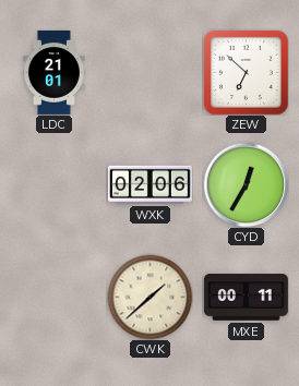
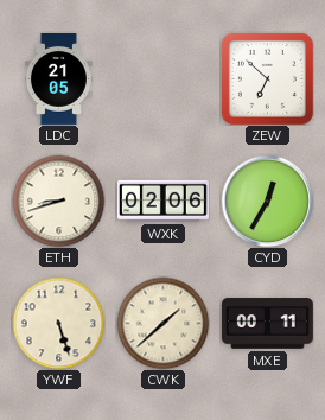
LDC: 21:01 -> 21:05
ETH: none -> 8:42
YWF: none -> 5:27
